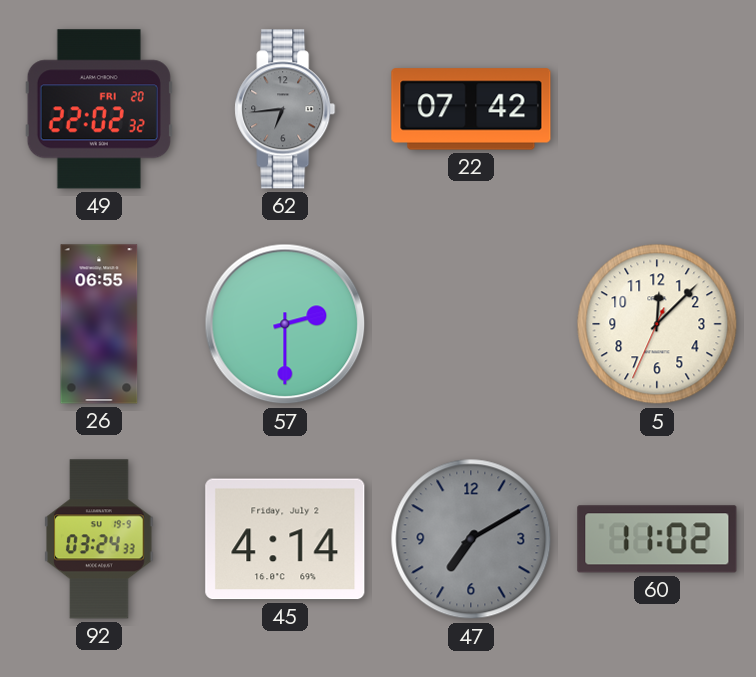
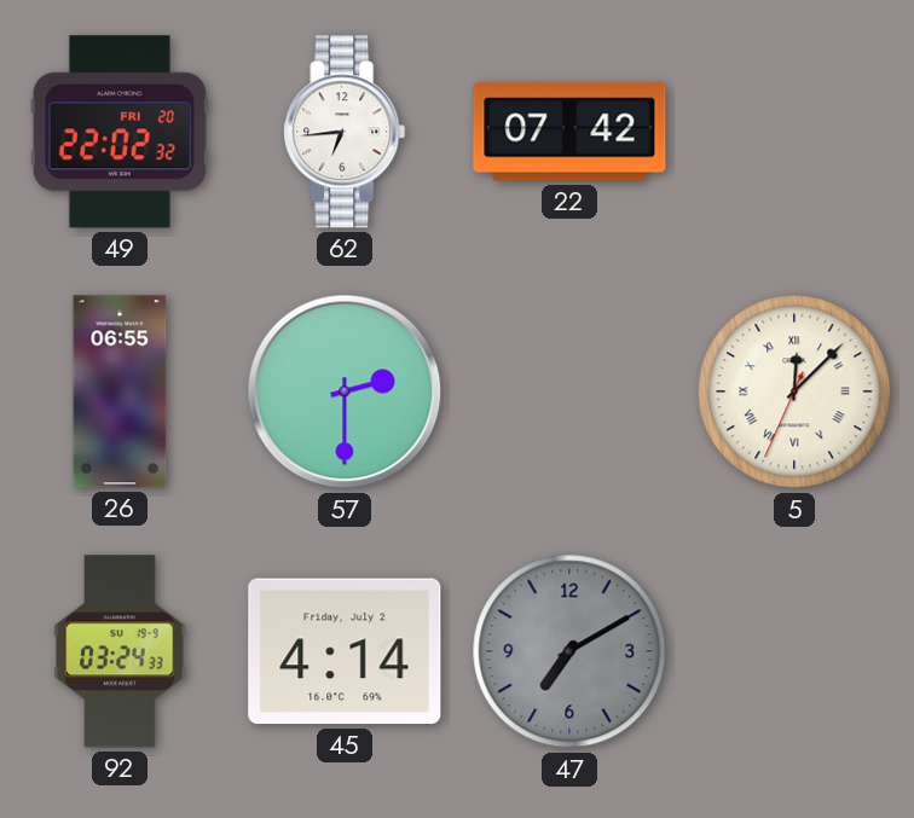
62 dial: grey -> white
5 numerals: Arabic -> Roman
60: 11:02 -> none
